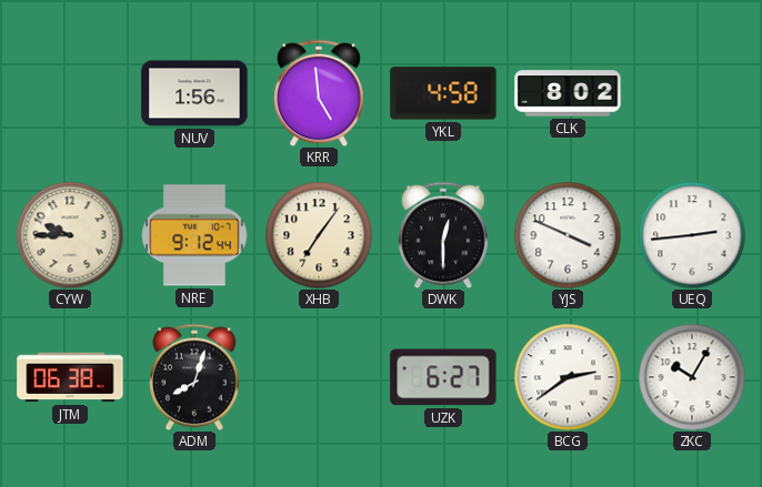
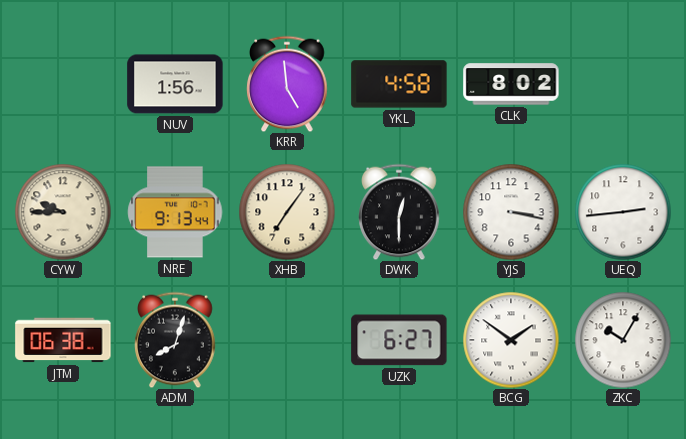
NRE: 9:12 -> 9:13
YJS: 3:49 -> 3:17
BCG: 2:39 -> 1:51
